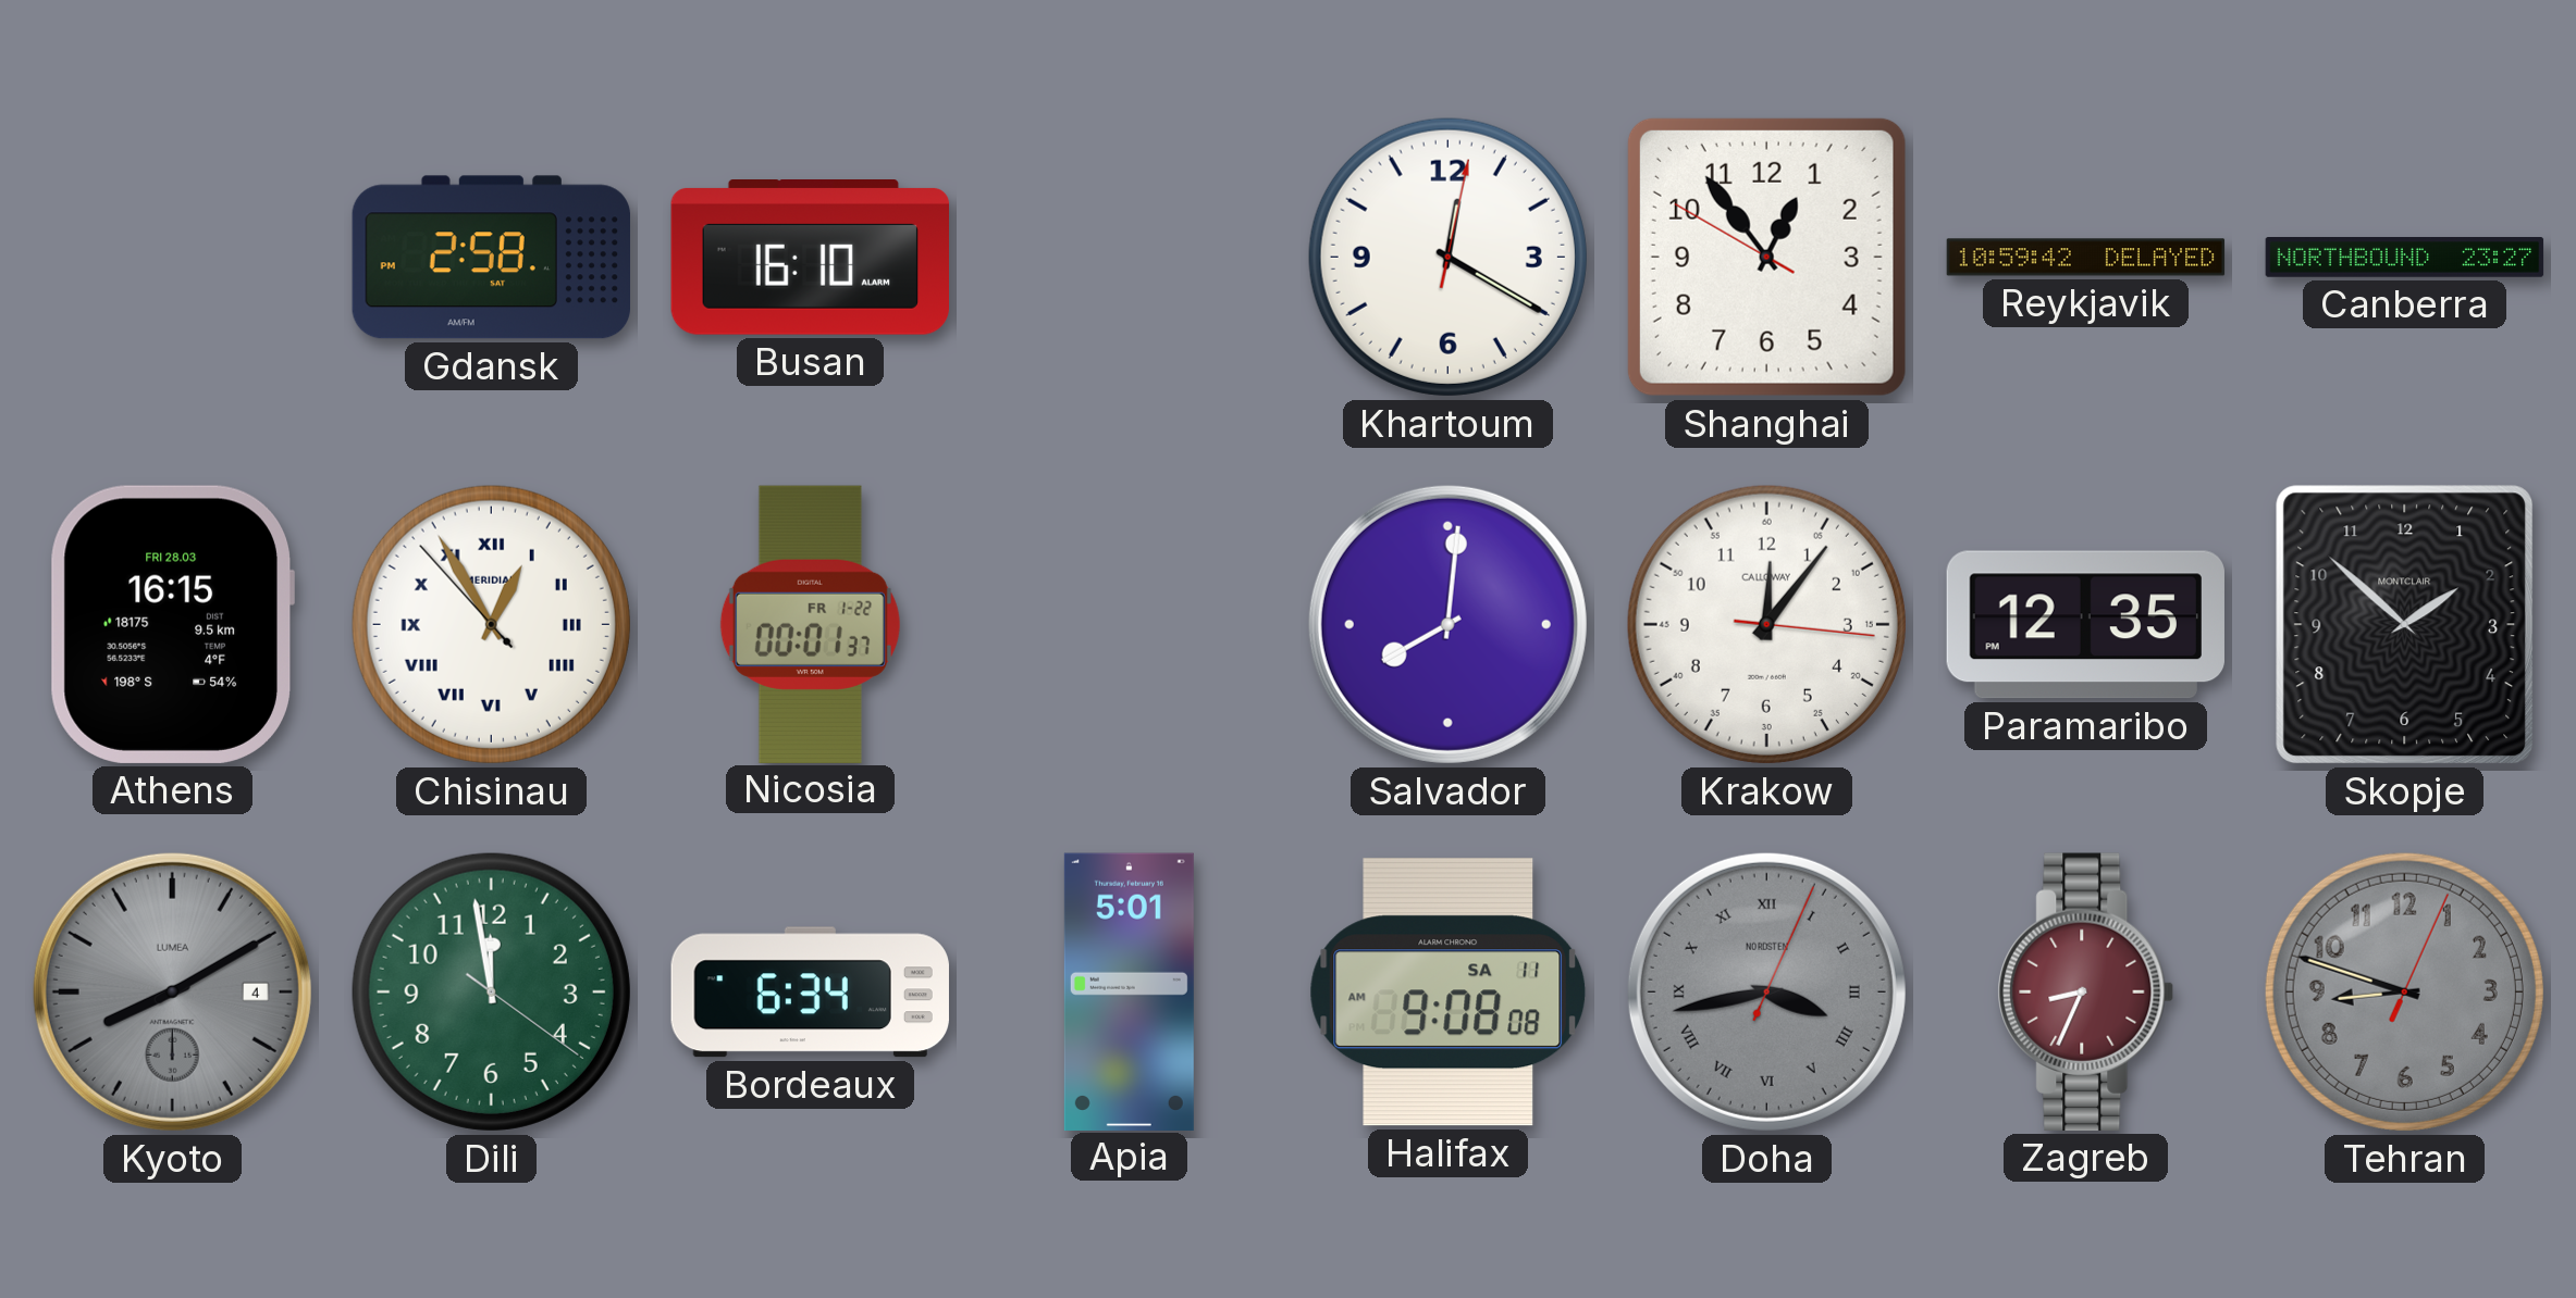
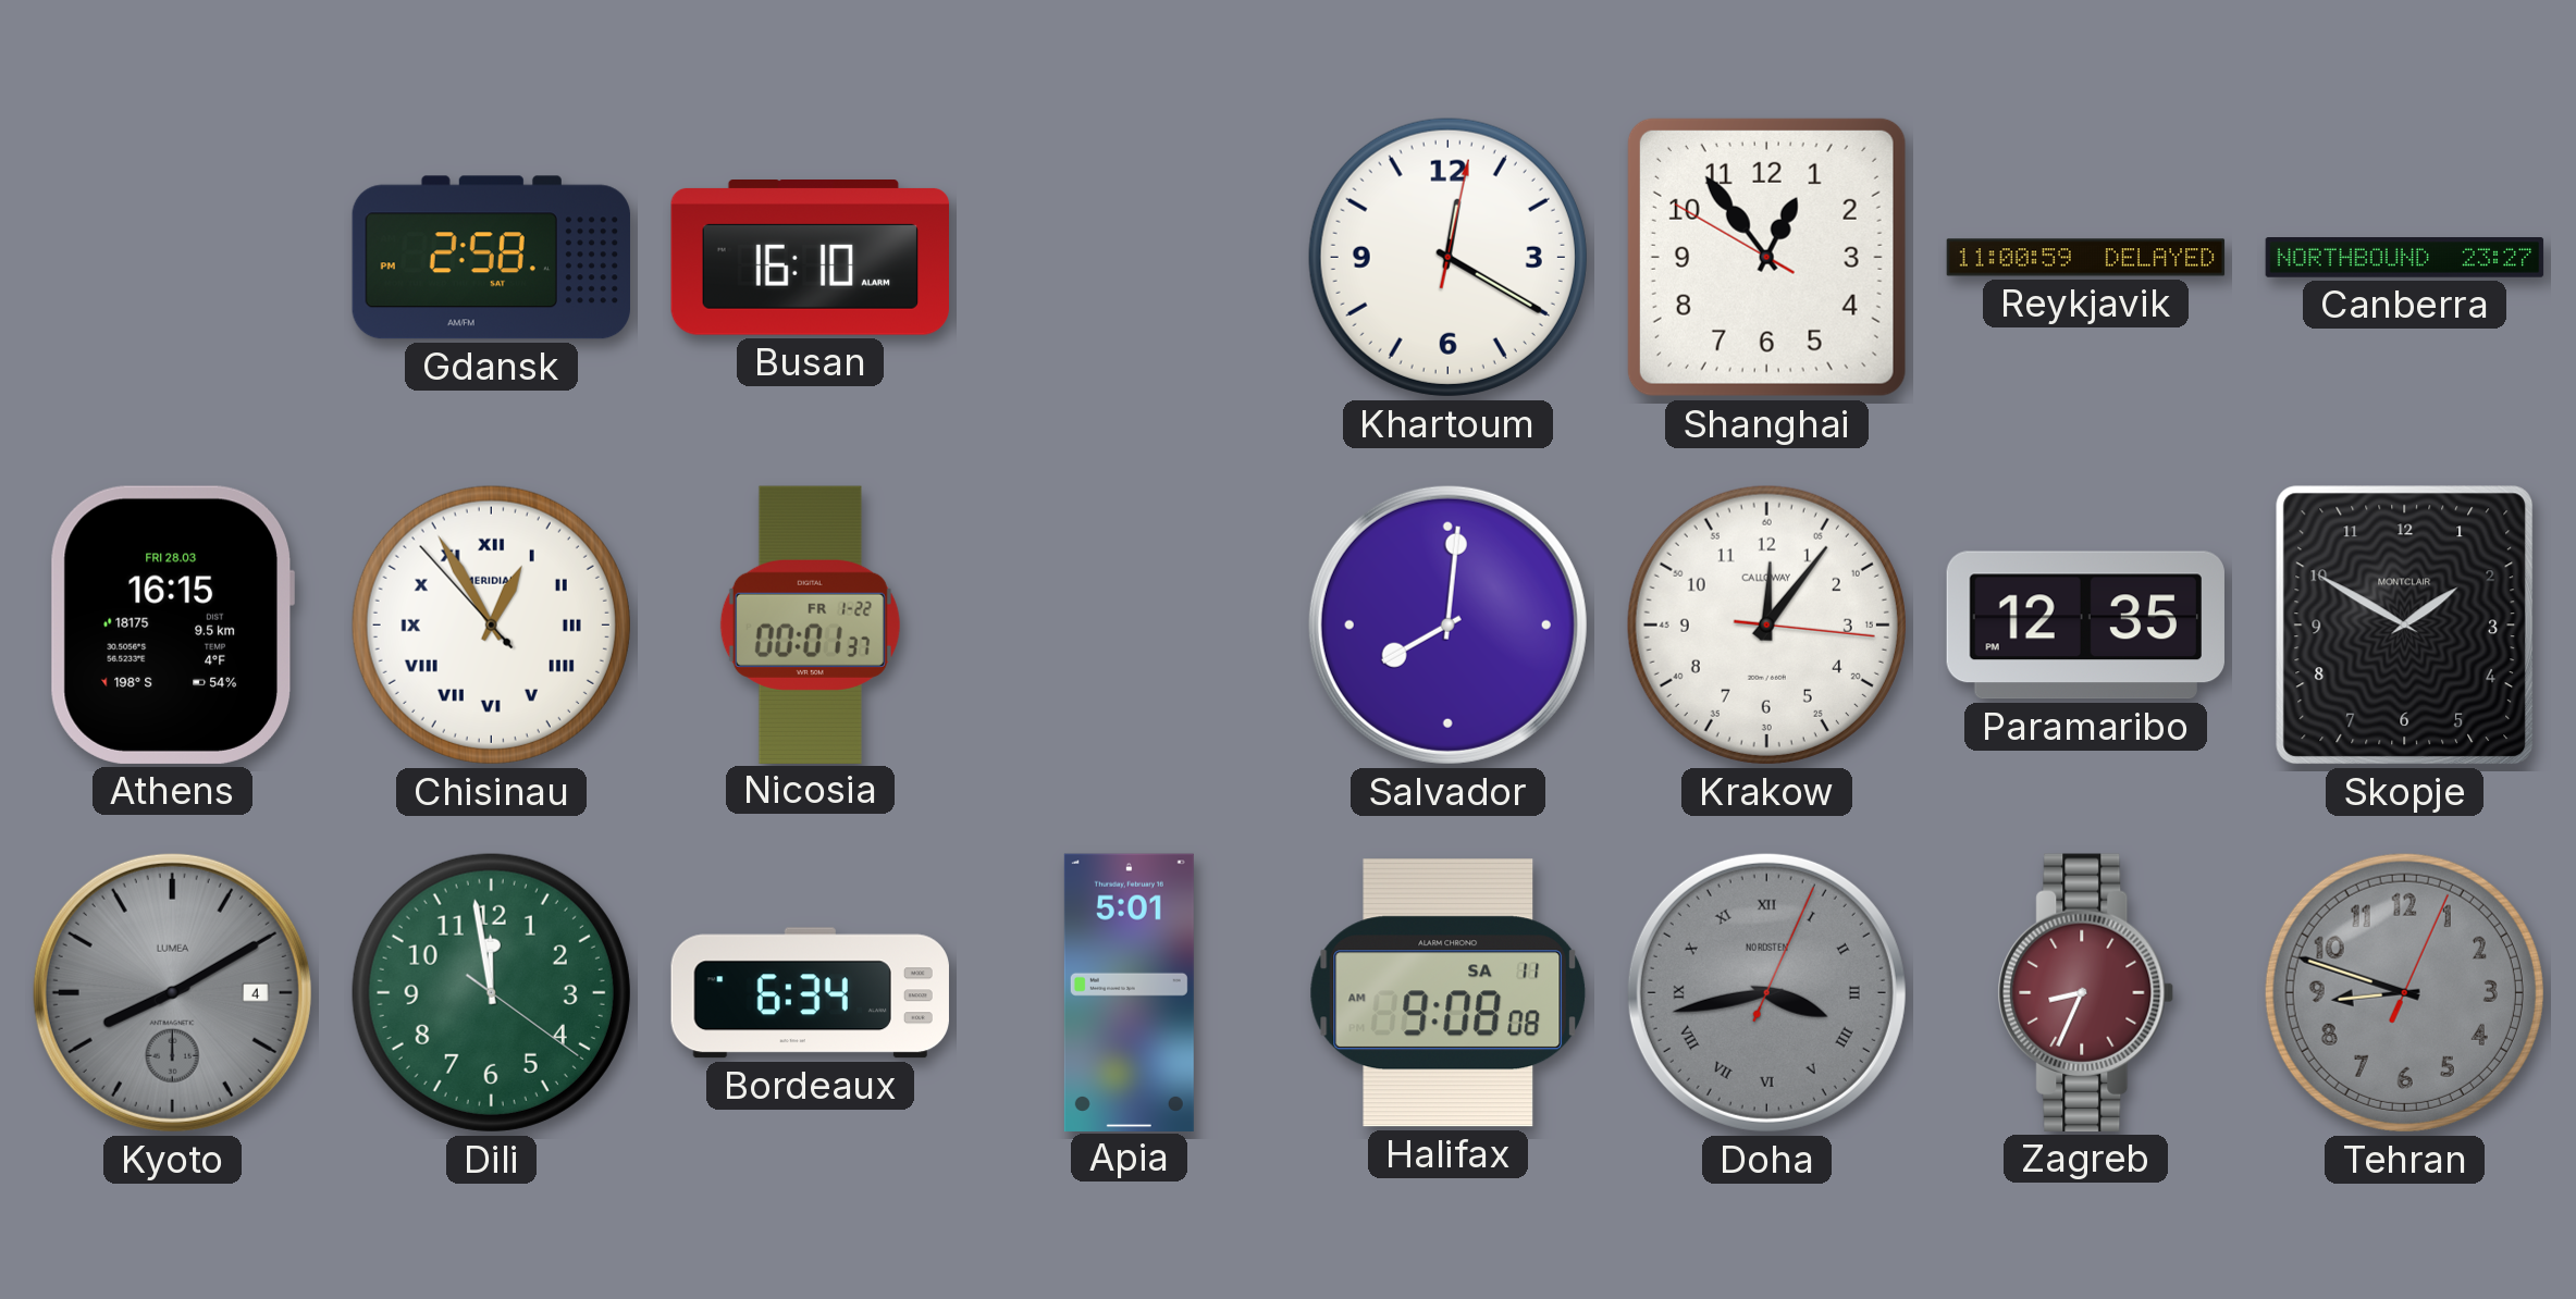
Reykjavik: 10:59 -> 11:00
Skopje: 1:52 -> 1:50
